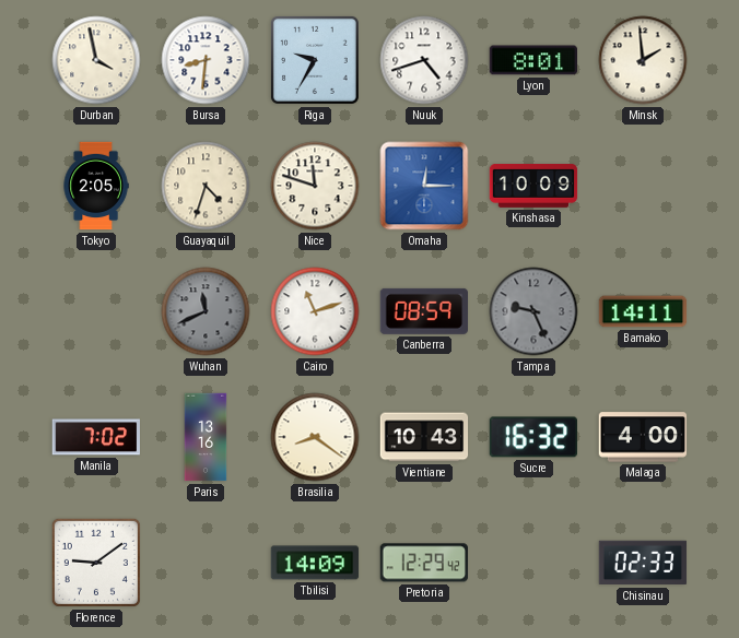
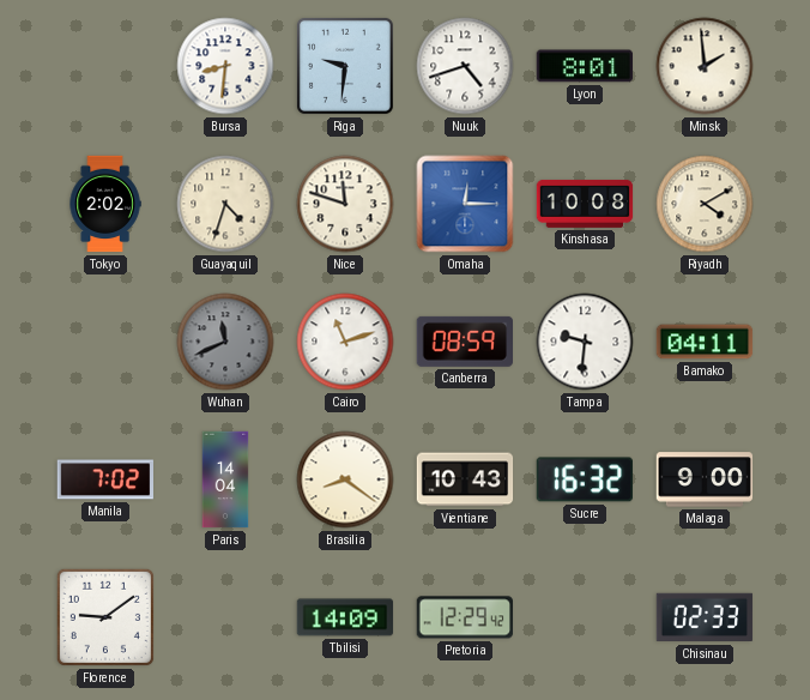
Durban: 3:58 -> none
Riga: 9:35 -> 9:31
Tokyo: 2:05 -> 2:02
Kinshasa: 10:09 -> 10:08
Riyadh: none -> 4:10
Tampa: 9:26 -> 9:31
Tampa dial: grey -> white
Bamako: 14:11 -> 04:11
Paris: 13:16 -> 14:04
Malaga: 4:00 -> 9:00
